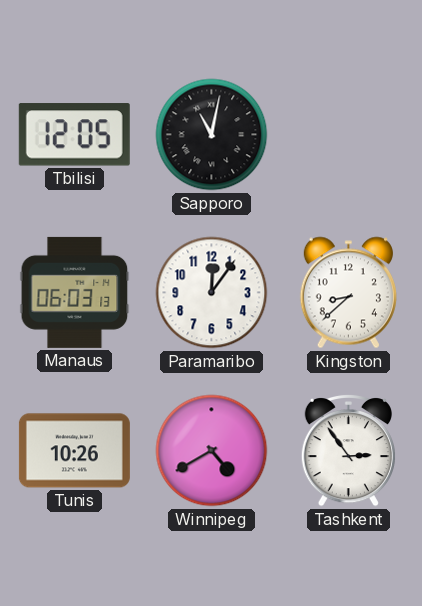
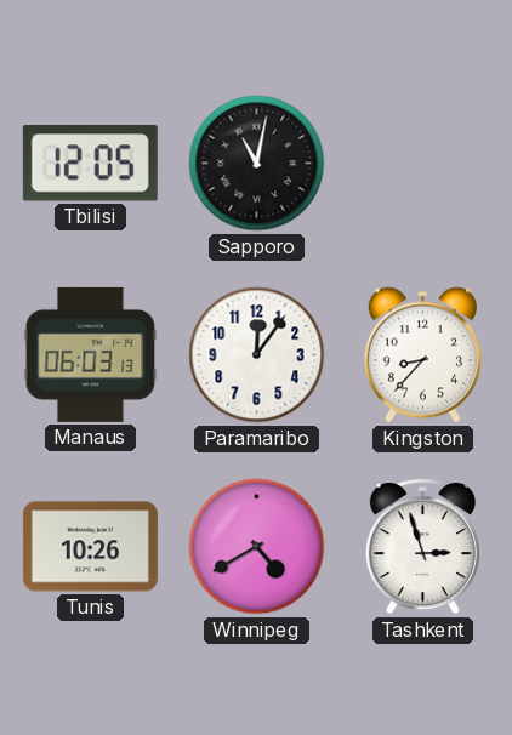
Kingston: 8:38 -> 8:37
Tashkent: 2:54 -> 2:57
